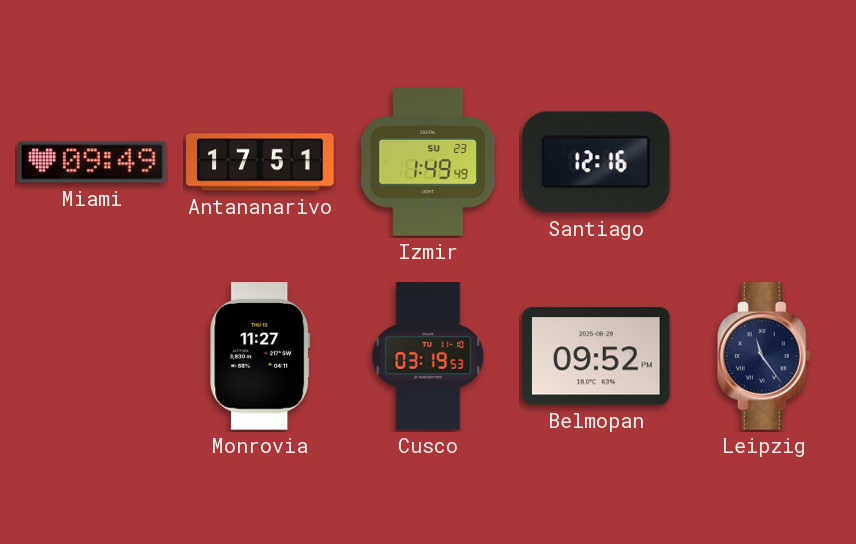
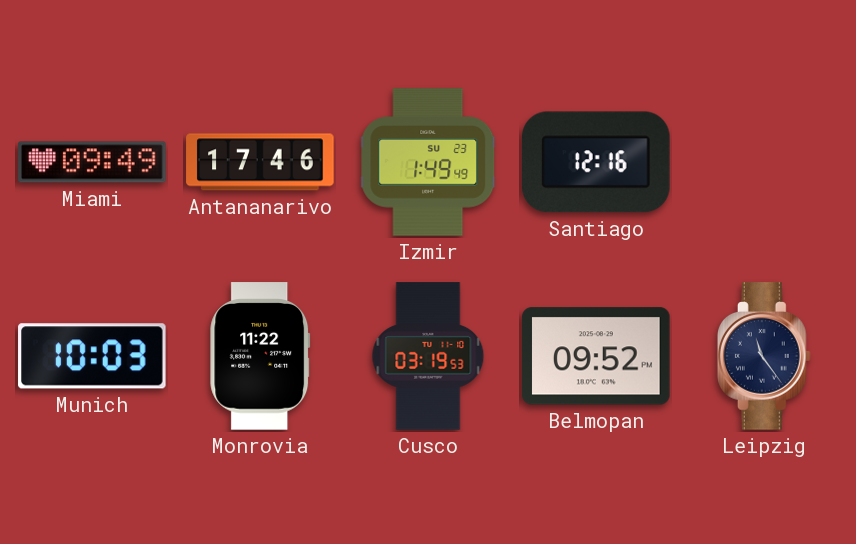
Antananarivo: 17:51 -> 17:46
Munich: none -> 10:03
Monrovia: 11:27 -> 11:22
